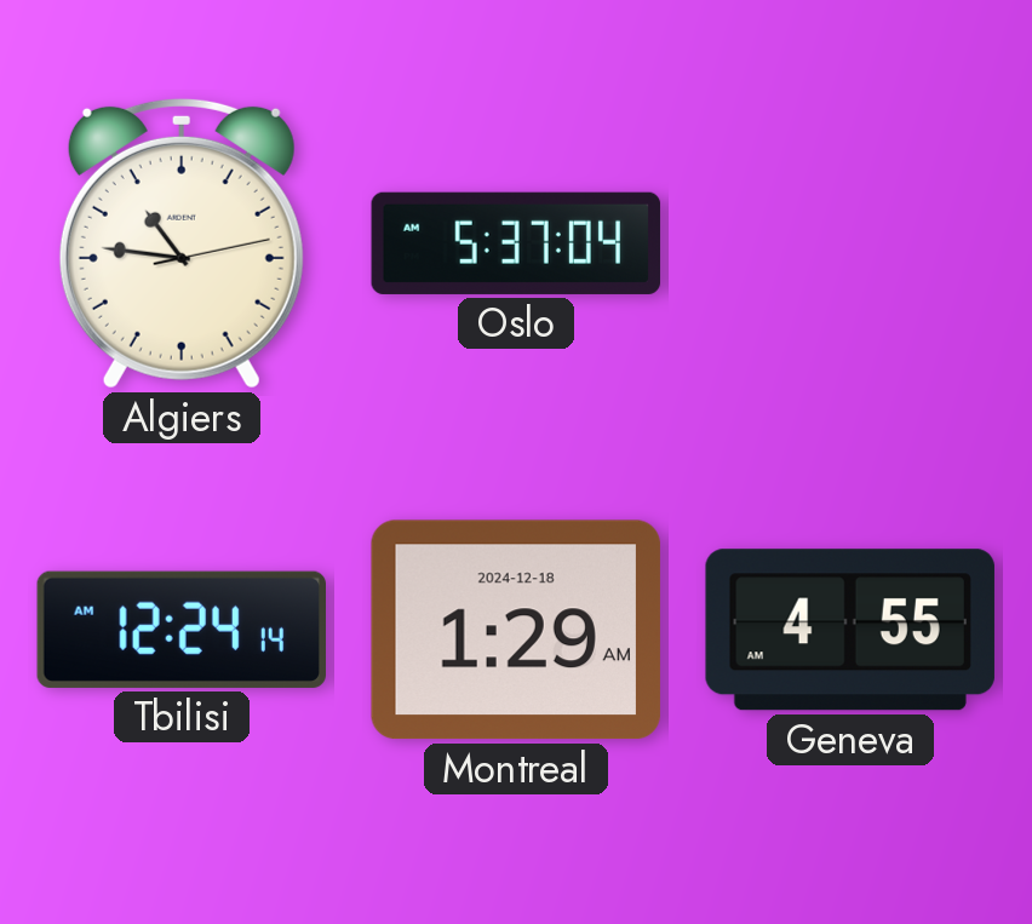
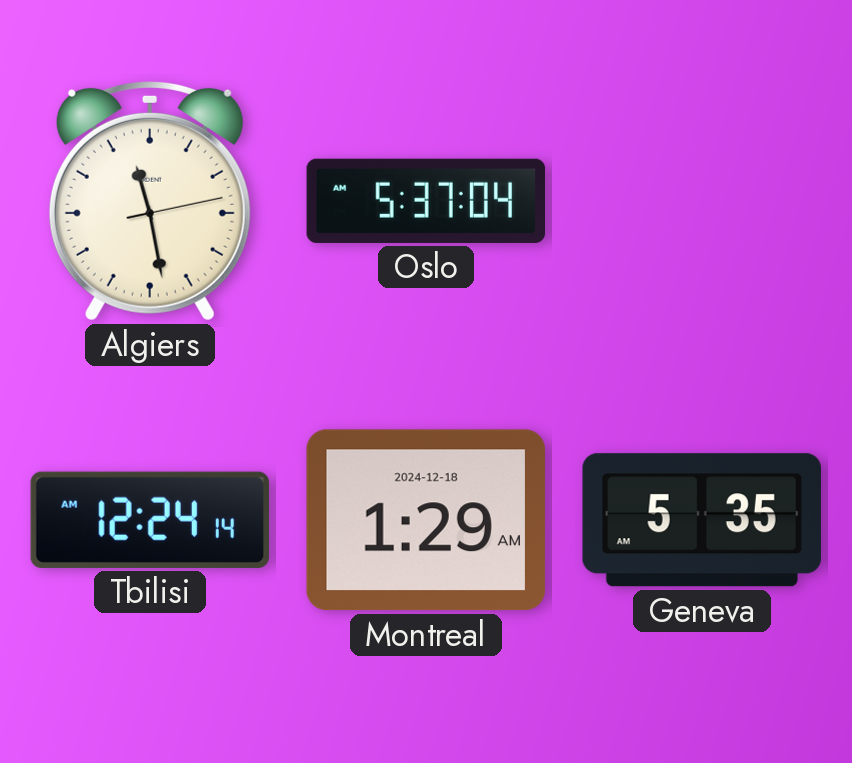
Algiers: 10:46 -> 11:28
Geneva: 4:55 -> 5:35
